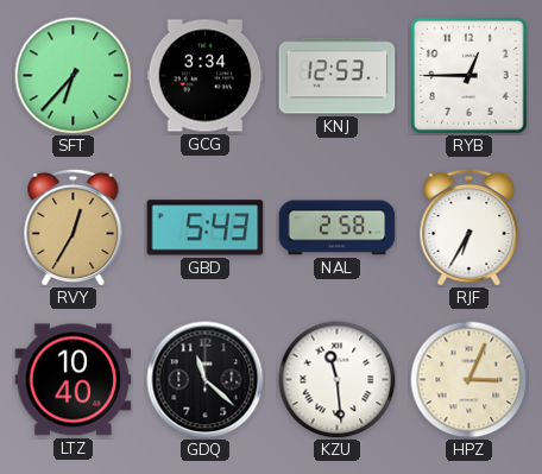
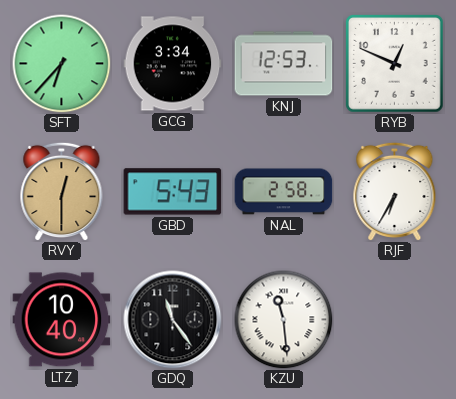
RYB: 12:45 -> 12:49
RVY: 12:35 -> 12:30
GDQ: 11:22 -> 11:24
HPZ: 3:04 -> none
